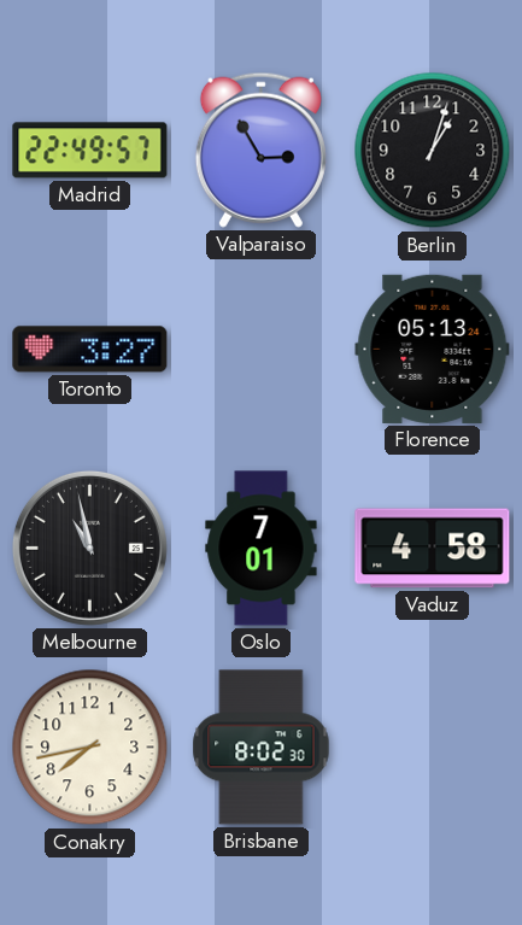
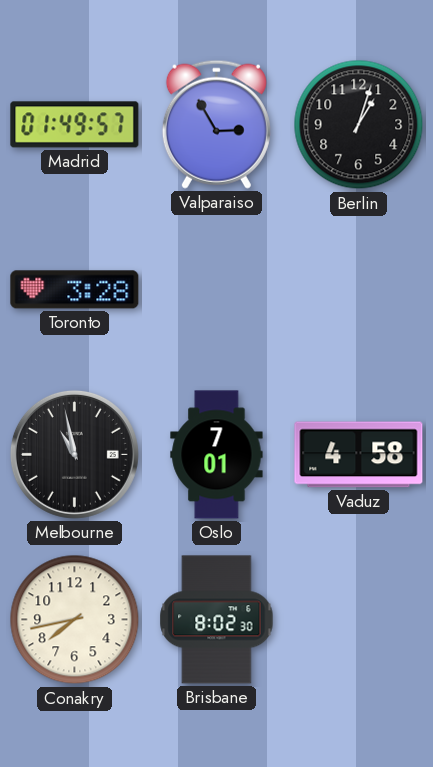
Madrid: 22:49 -> 01:49
Toronto: 3:27 -> 3:28
Florence: 05:13 -> none
